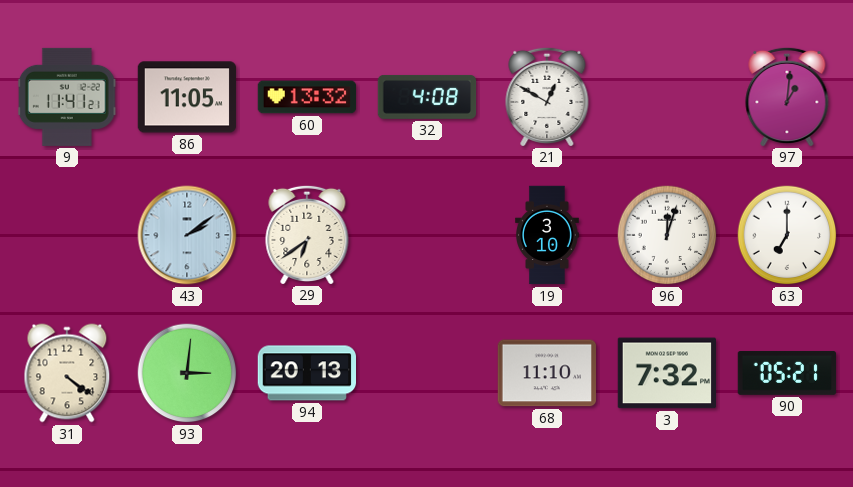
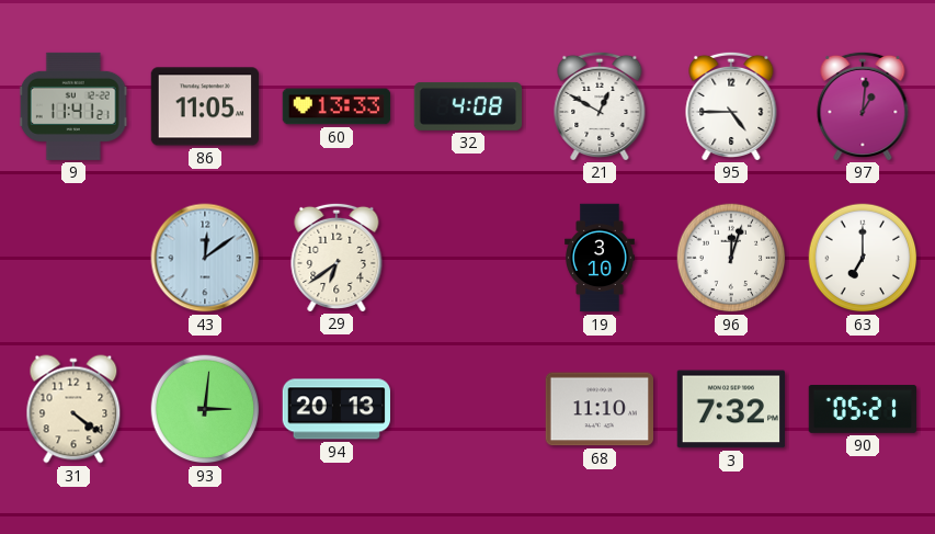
60: 13:32 -> 13:33
95: none -> 4:45
43: 2:09 -> 12:09
